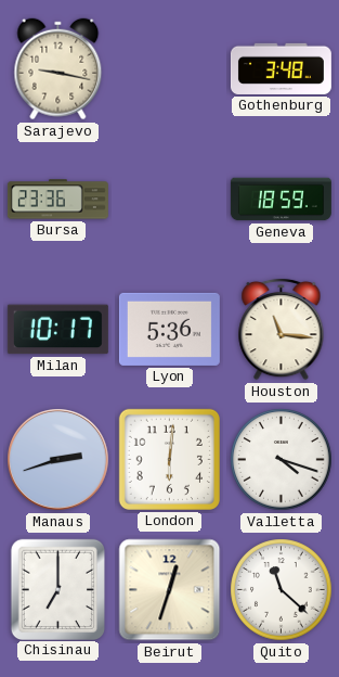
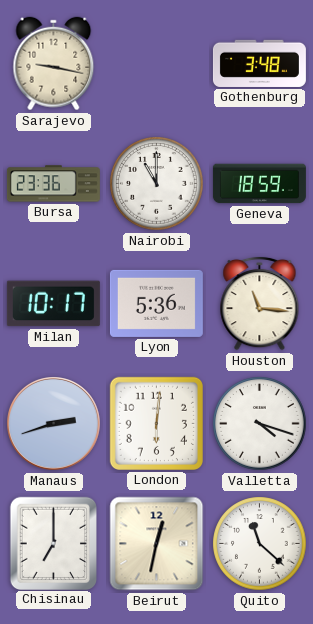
Nairobi: none -> 11:00
Beirut: 12:33 -> 12:32
